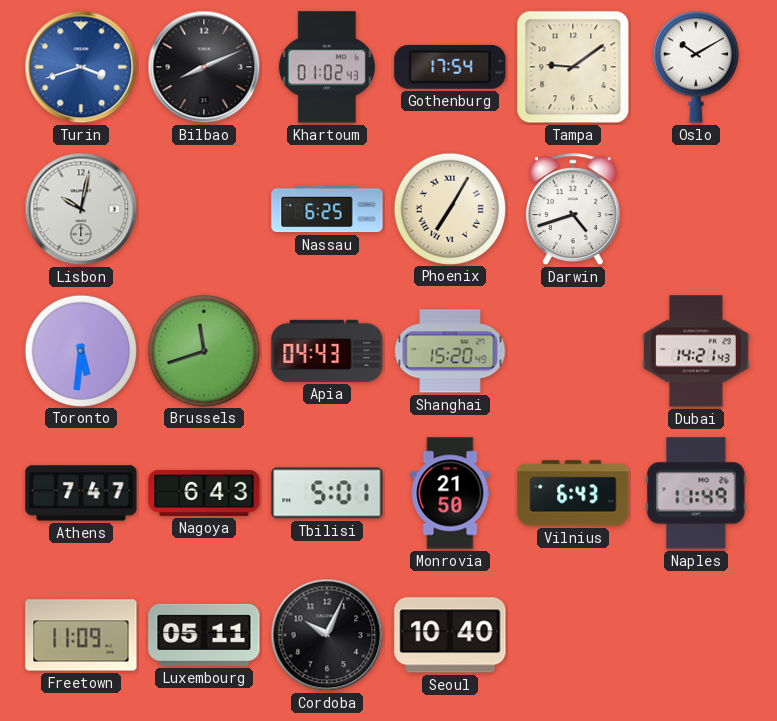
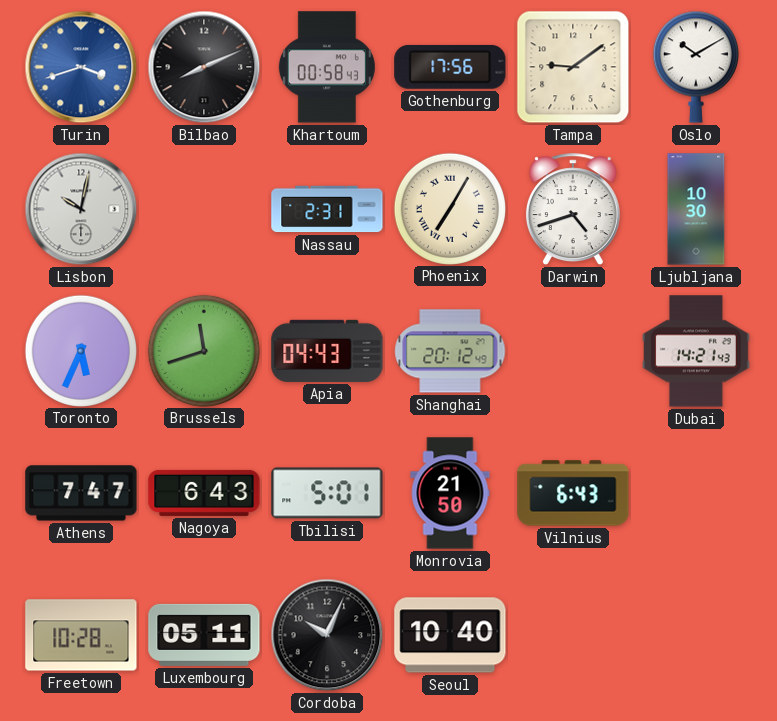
Khartoum: 01:02 -> 00:58
Gothenburg: 17:54 -> 17:56
Nassau: 6:25 -> 2:31
Ljubljana: none -> 10:30
Toronto: 5:31 -> 5:34
Shanghai: 15:20 -> 20:12
Naples: 11:49 -> none
Freetown: 11:09 -> 10:28
